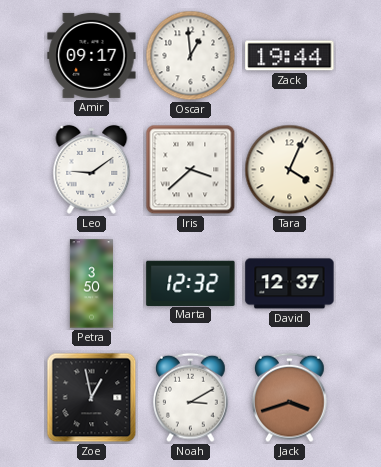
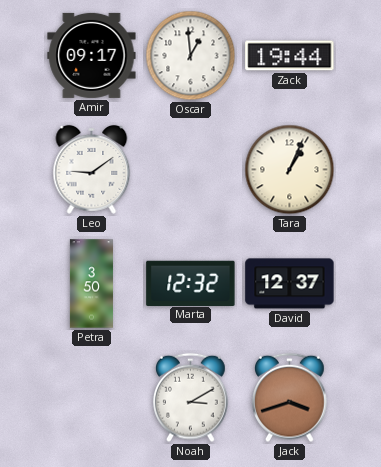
Iris: 3:38 -> none
Tara: 4:04 -> 1:04
Zoe: 12:58 -> none
